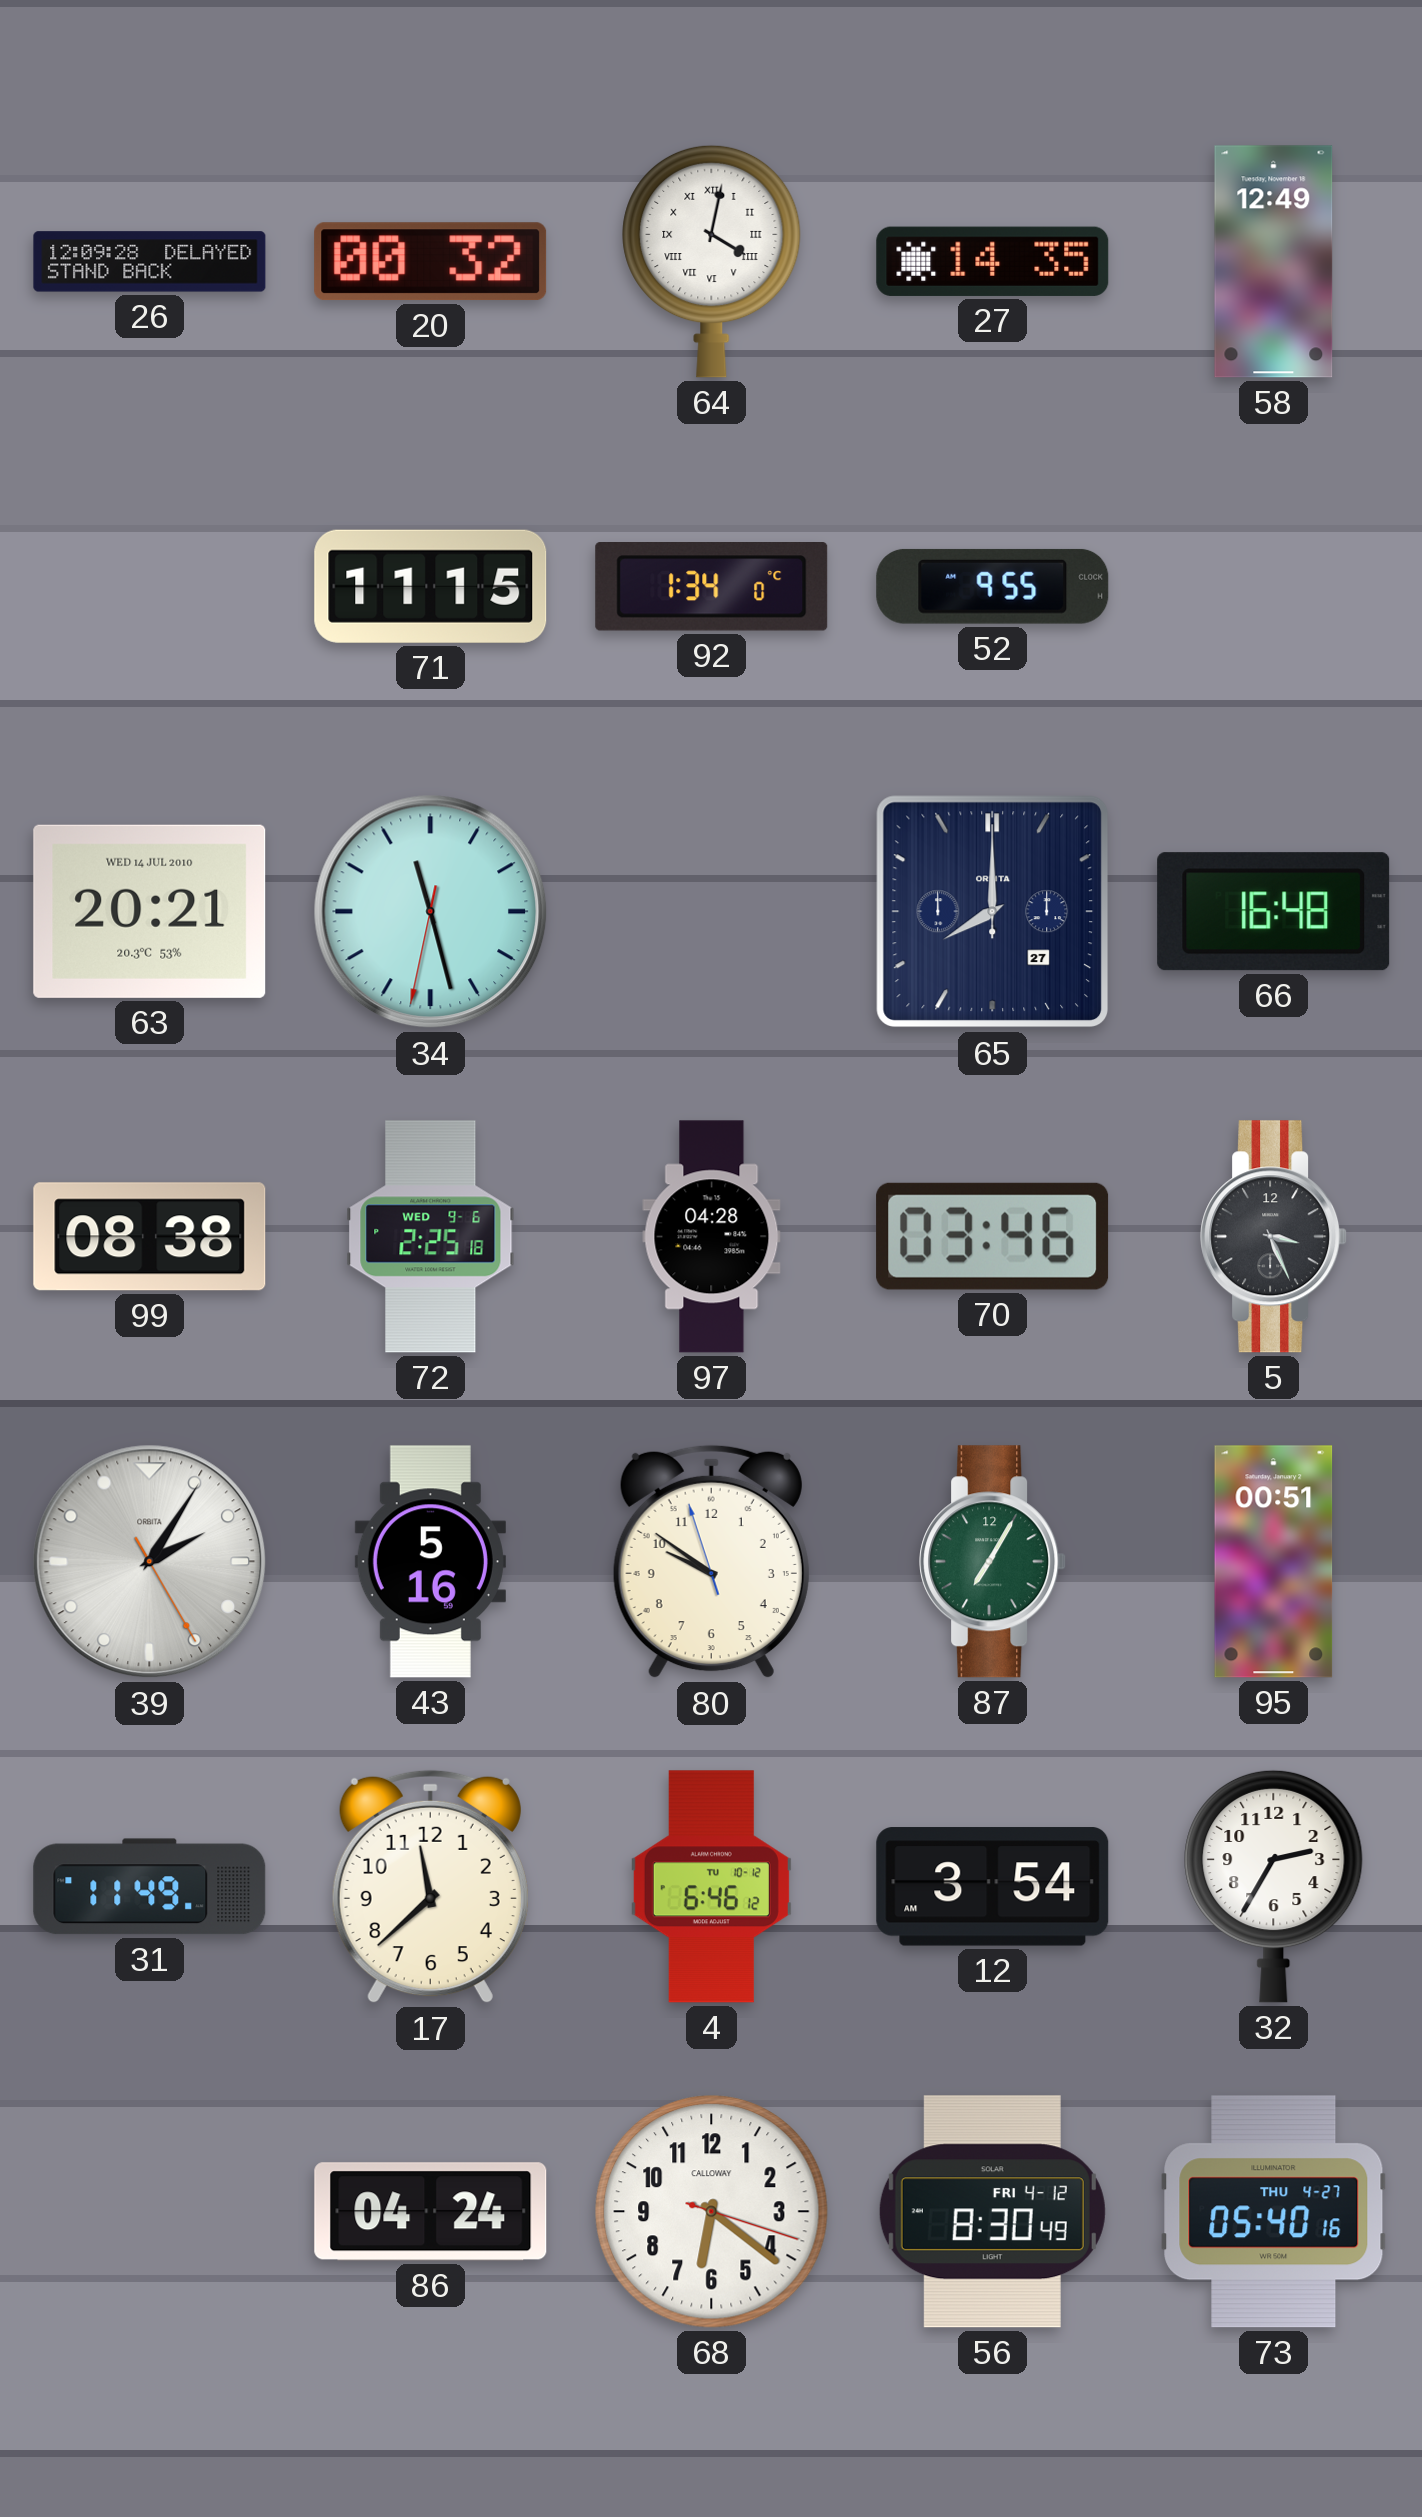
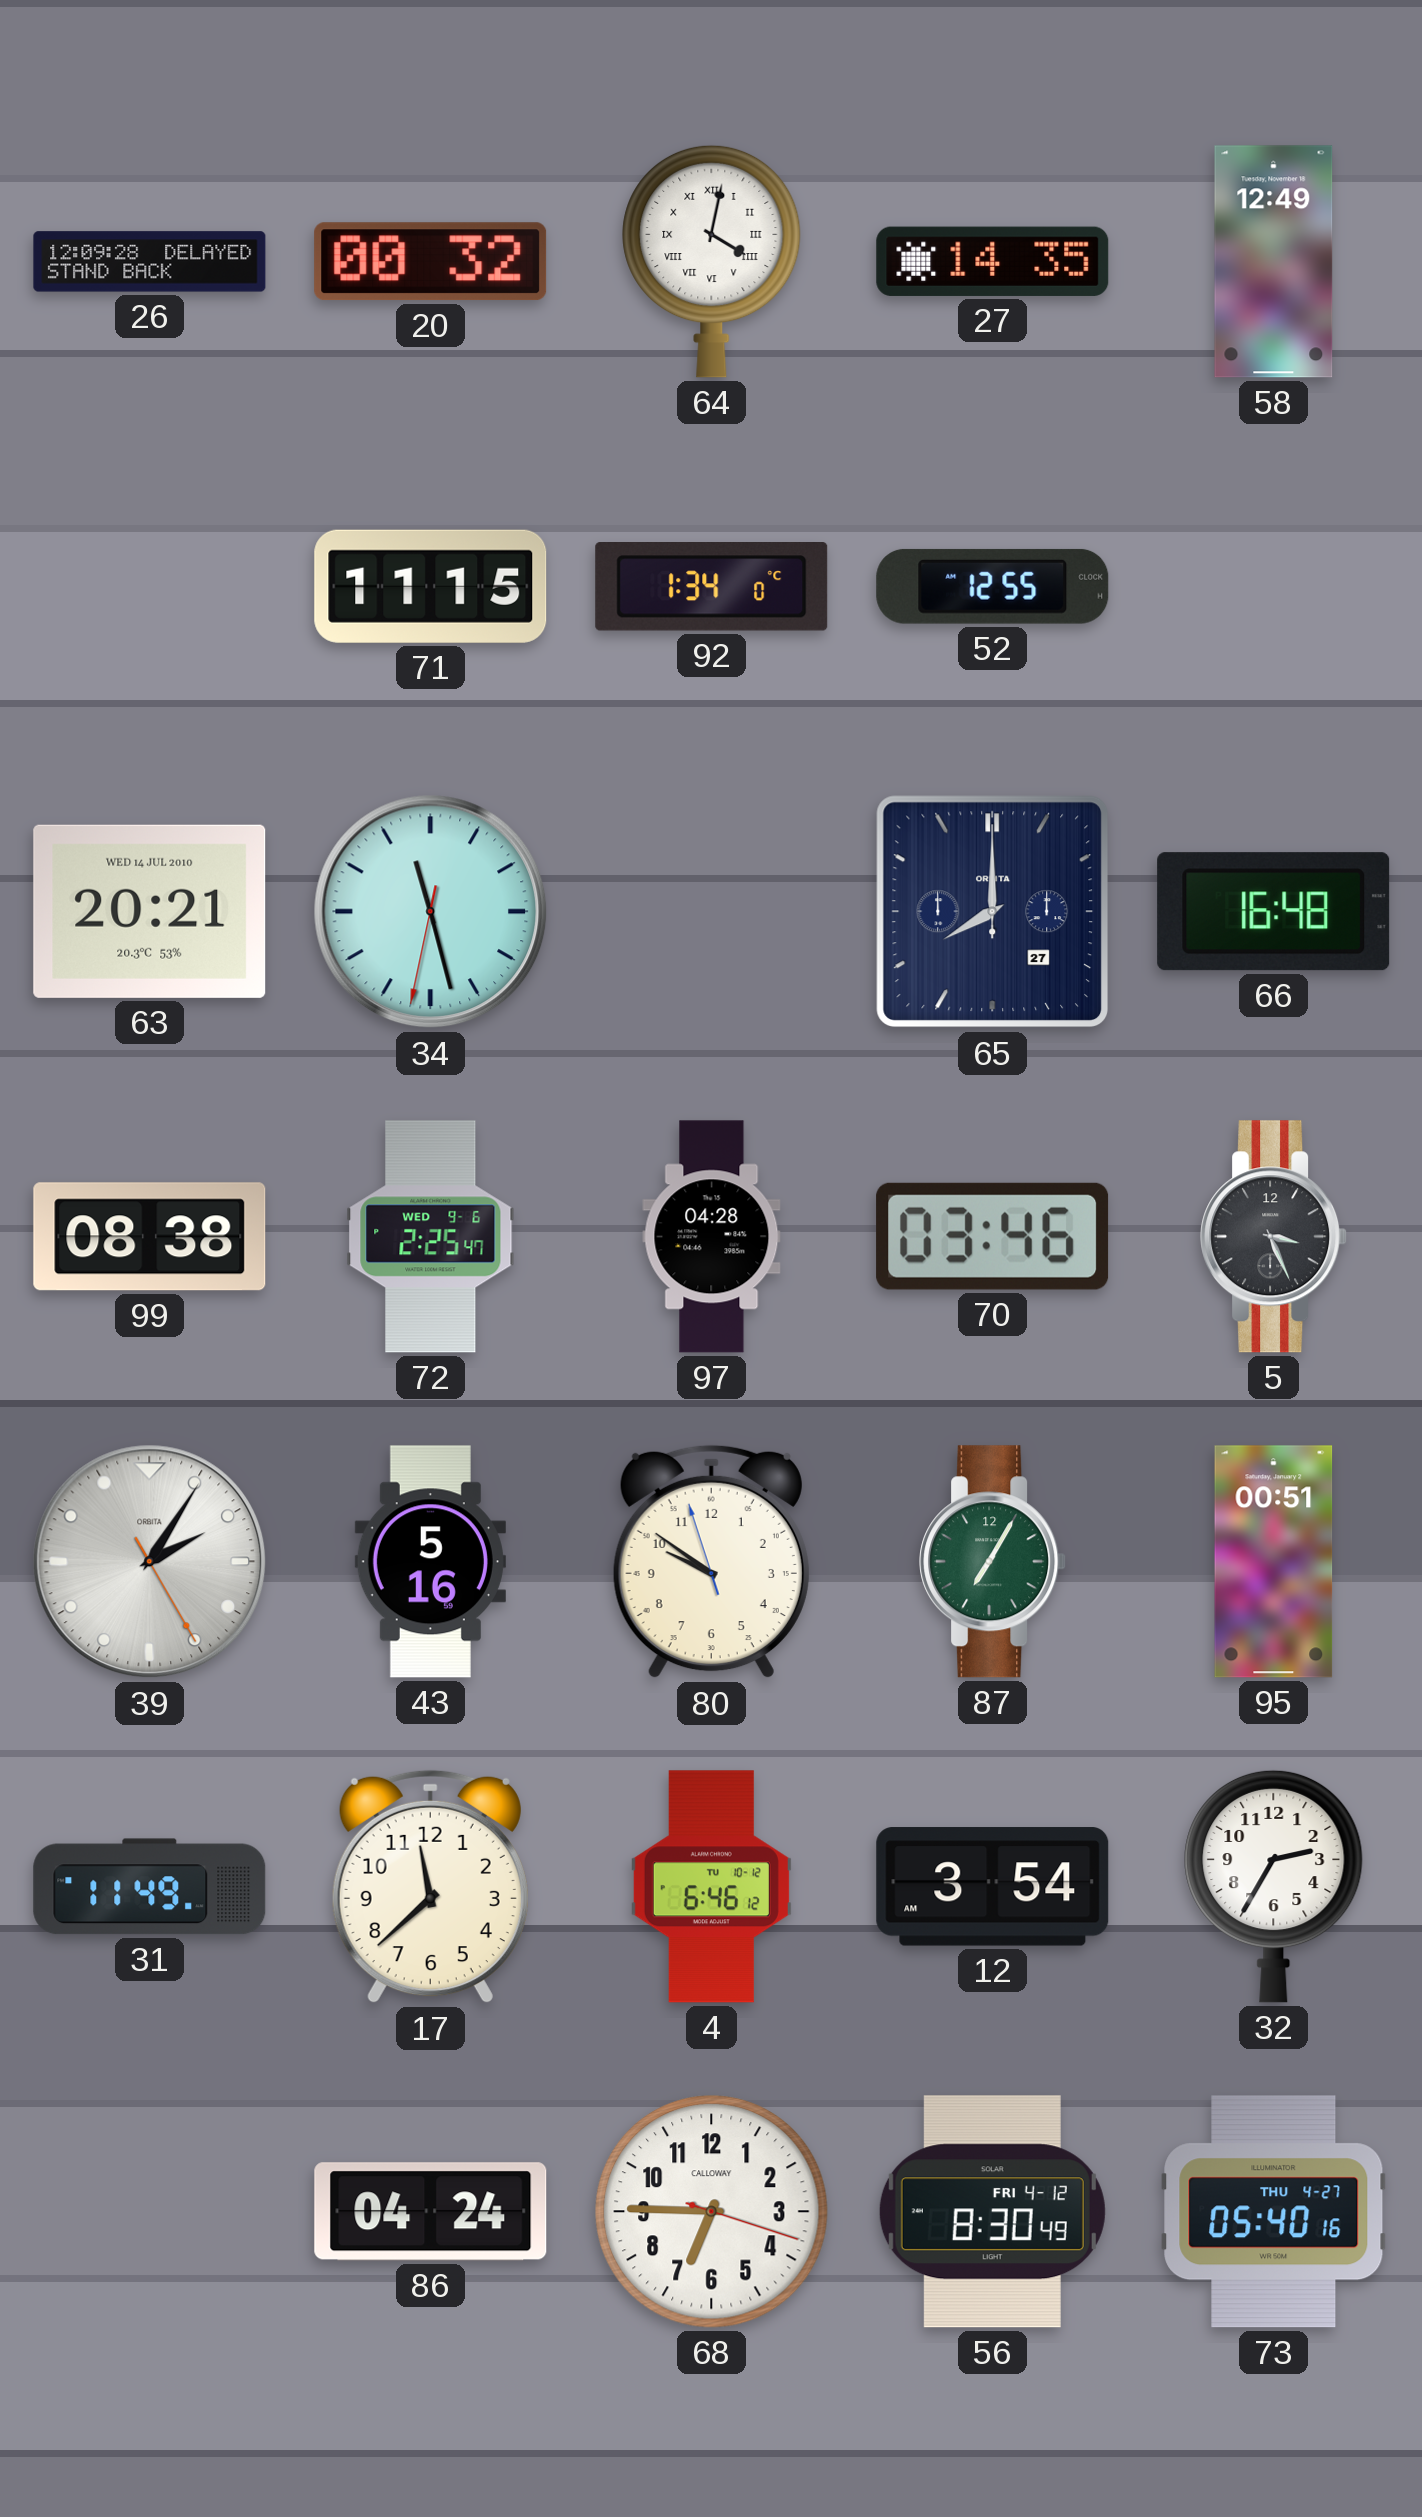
52: 9:55 -> 12:55
72: 2:25:18 -> 2:25:47
68: 6:21 -> 6:45
